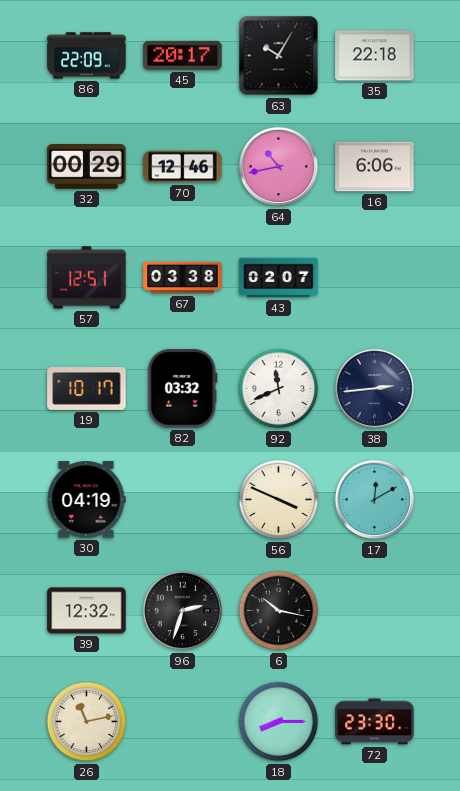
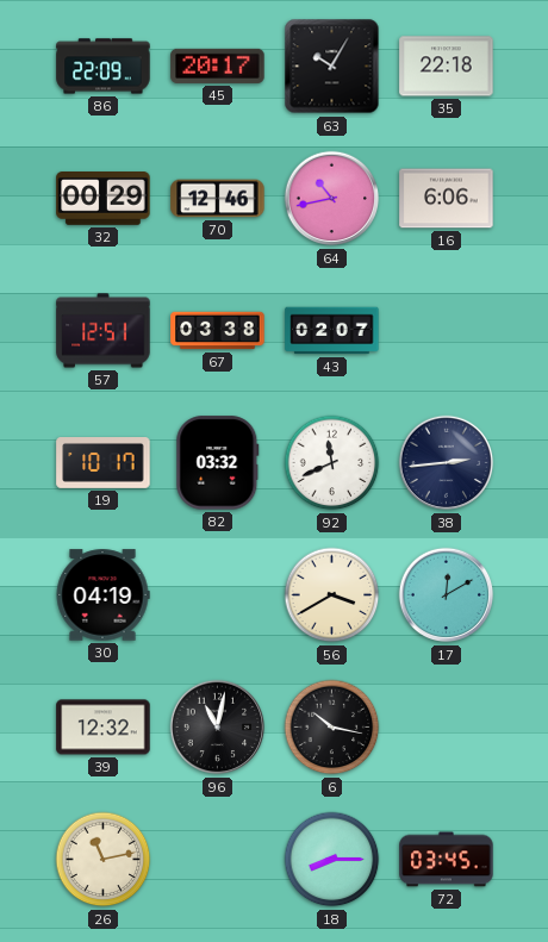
56: 3:49 -> 3:40
96: 2:33 -> 11:02
72: 23:30 -> 03:45
